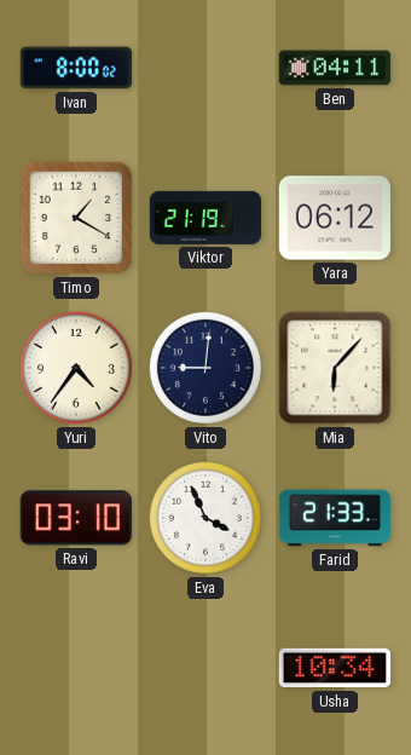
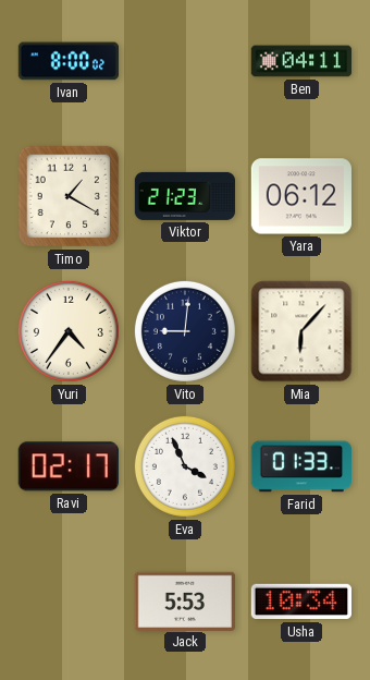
Viktor: 21:19 -> 21:23
Ravi: 03:10 -> 02:17
Farid: 21:33 -> 01:33
Jack: none -> 5:53
